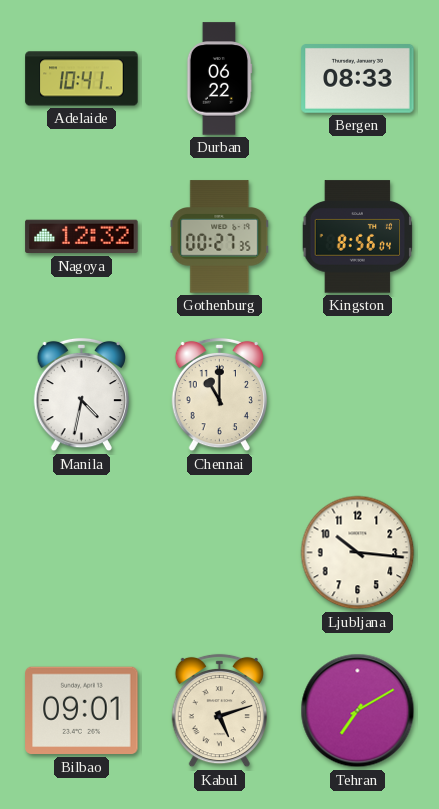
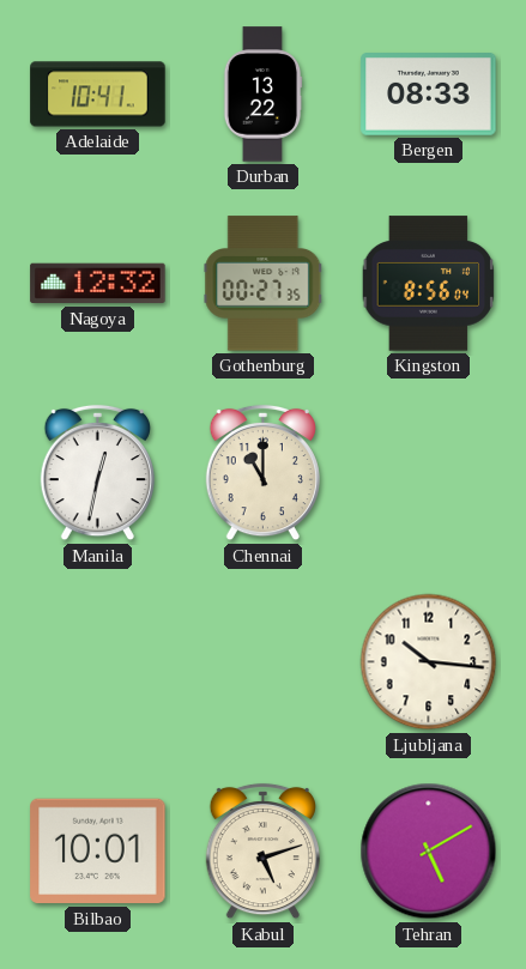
Durban: 06:22 -> 13:22
Manila: 4:32 -> 12:32
Bilbao: 09:01 -> 10:01
Tehran: 7:10 -> 5:10
